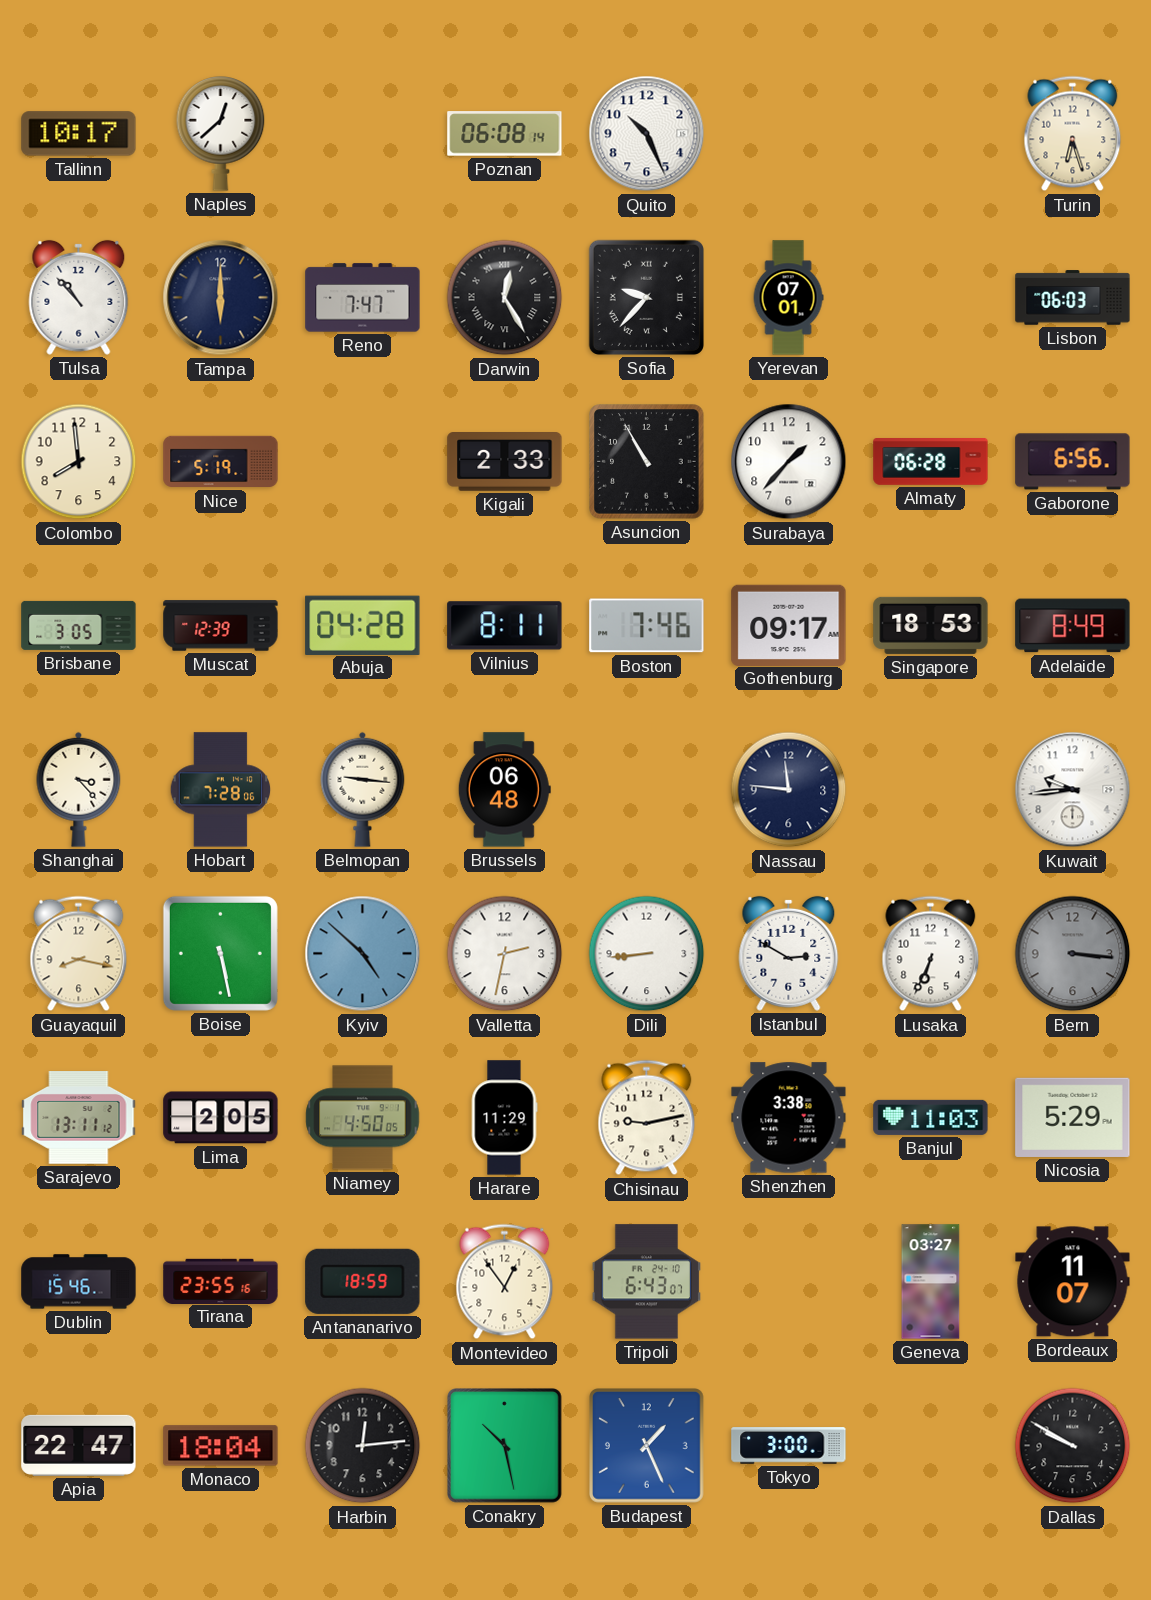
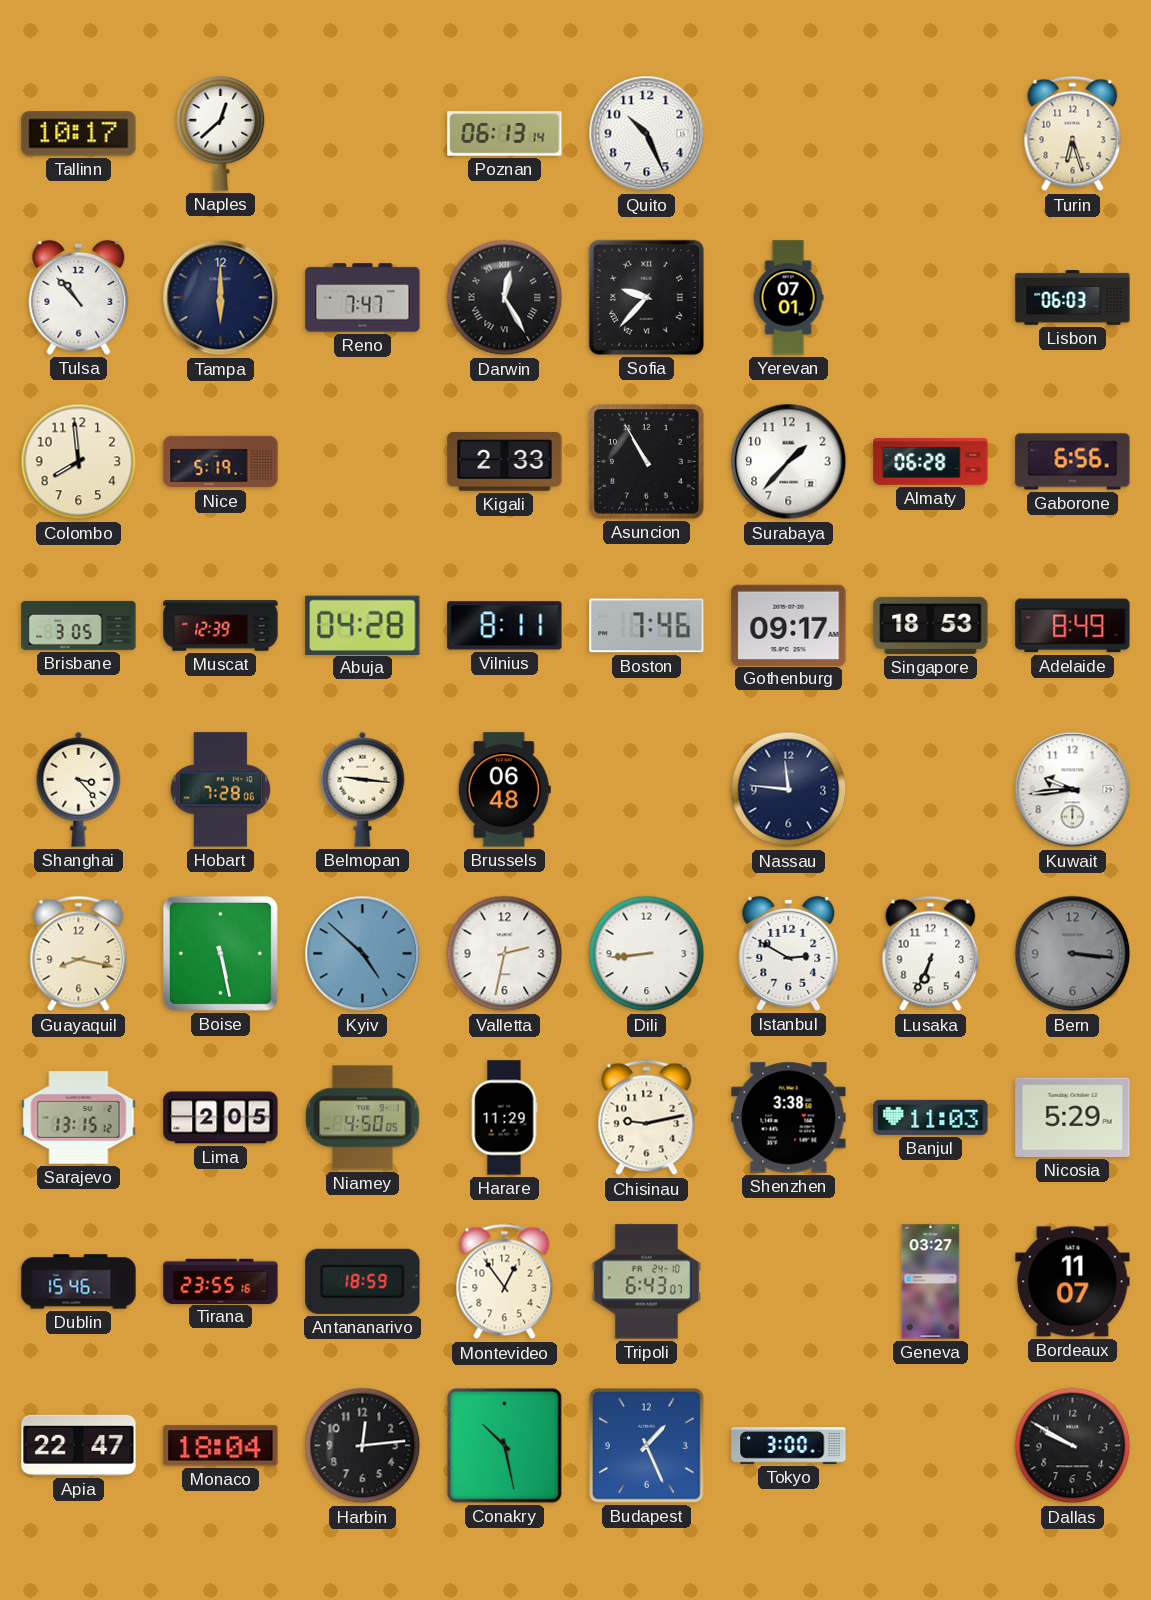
Poznan: 06:08 -> 06:13
Sarajevo: 13:11 -> 13:15
